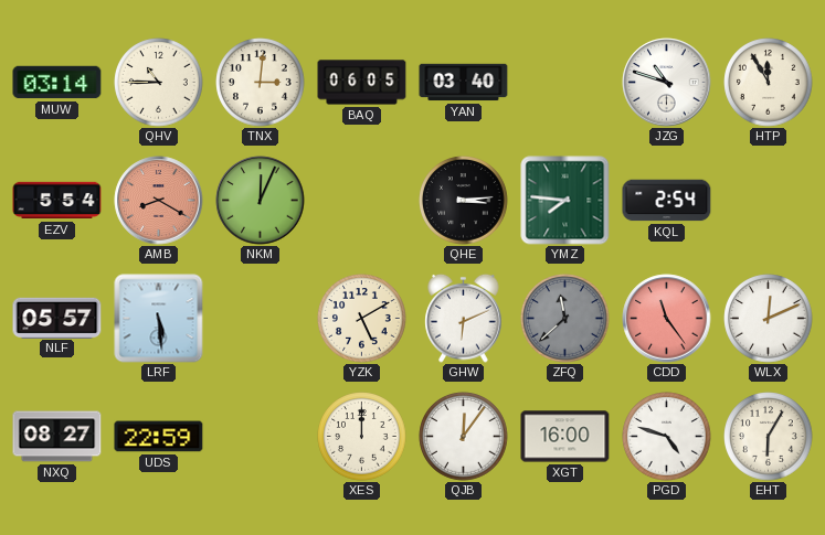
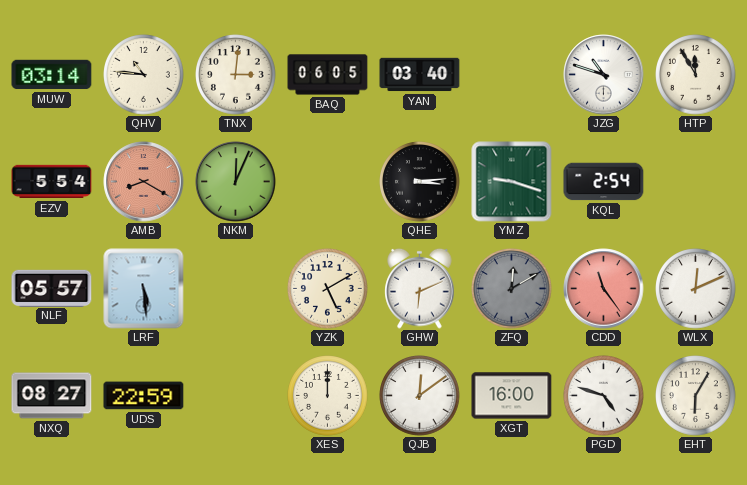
QHV: 10:45 -> 10:46
YMZ: 7:46 -> 9:18
ZFQ: 11:38 -> 12:10
QJB: 12:06 -> 12:09
